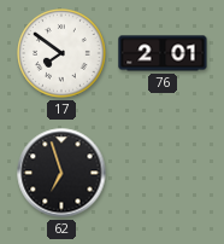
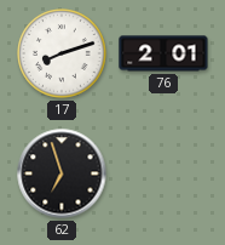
17: 7:51 -> 8:12
